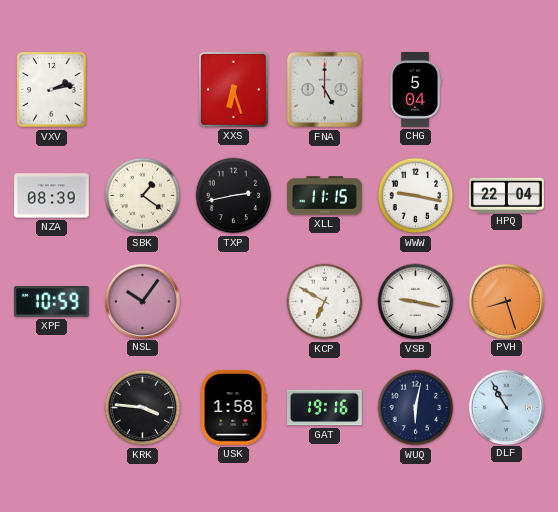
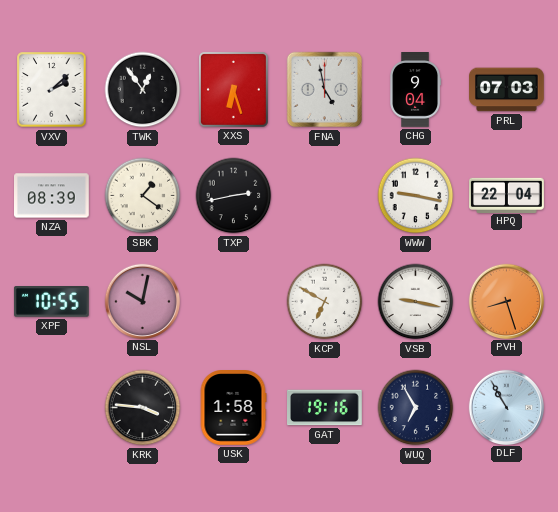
VXV: 2:13 -> 2:08
TWK: none -> 12:54
FNA: 5:00 -> 4:58
CHG: 5:04 -> 9:04
PRL: none -> 07:03
XLL: 11:15 -> none
XPF: 10:59 -> 10:55
NSL: 10:06 -> 10:02
WUQ: 6:02 -> 6:55
